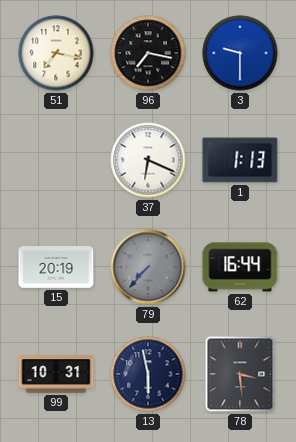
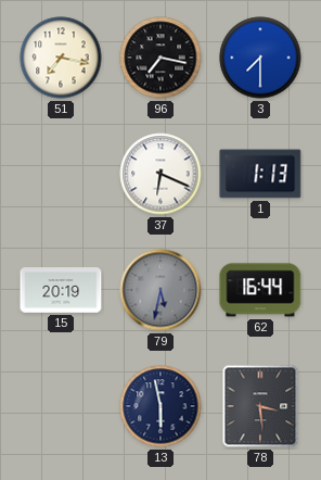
3: 9:30 -> 7:30
79: 7:37 -> 5:32
99: 10:31 -> none
